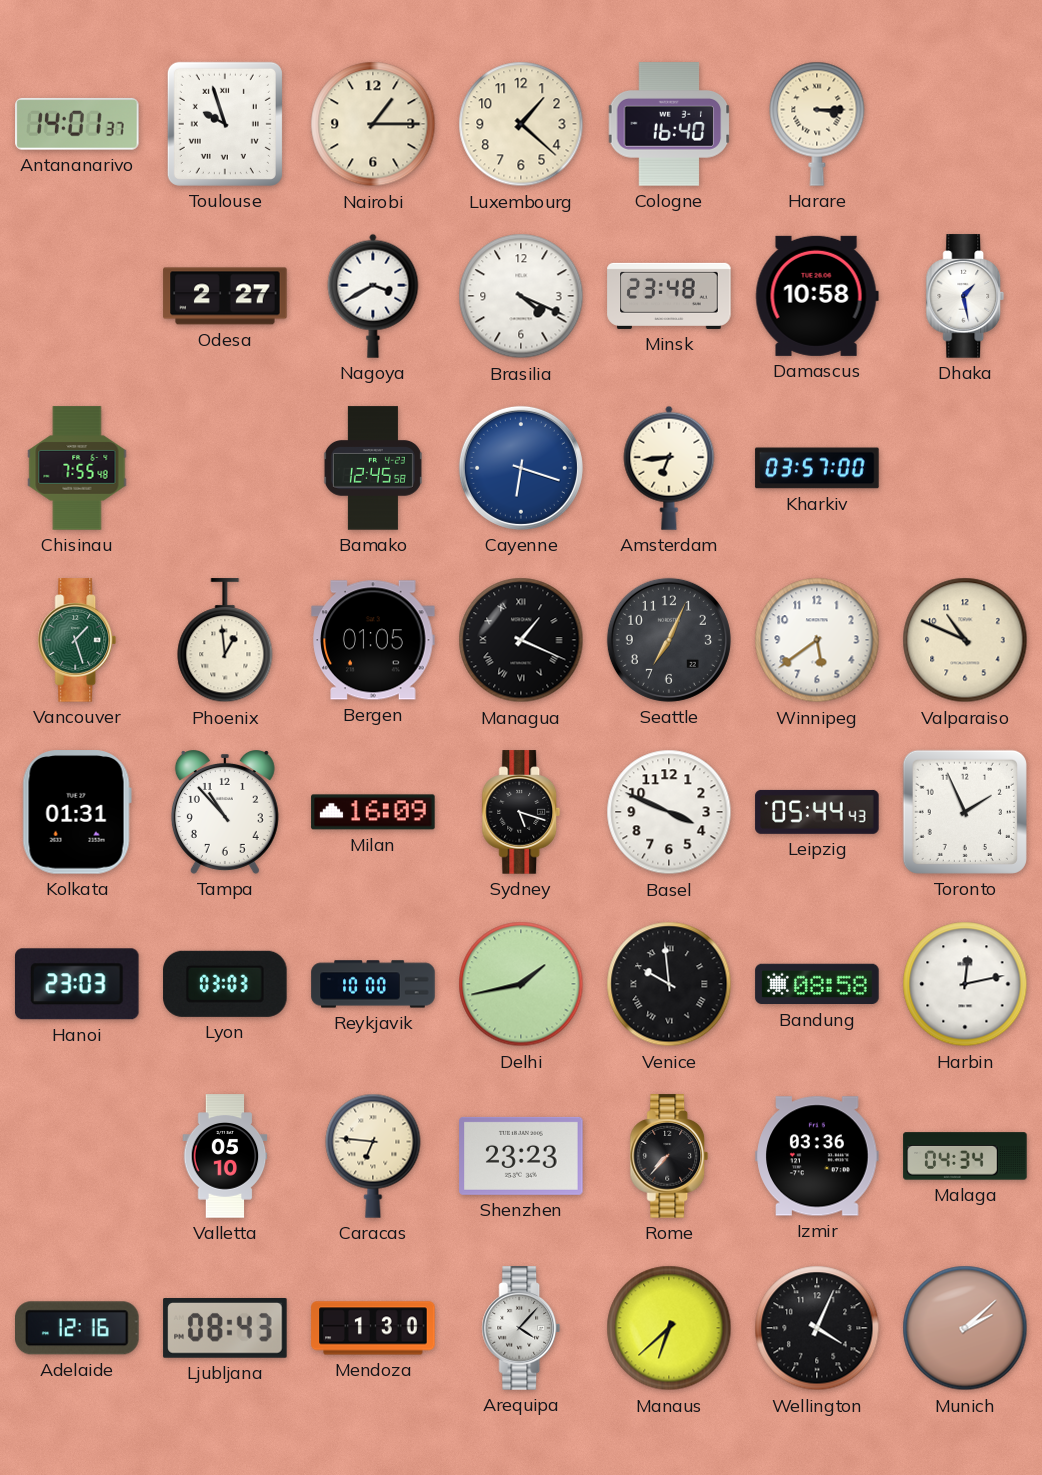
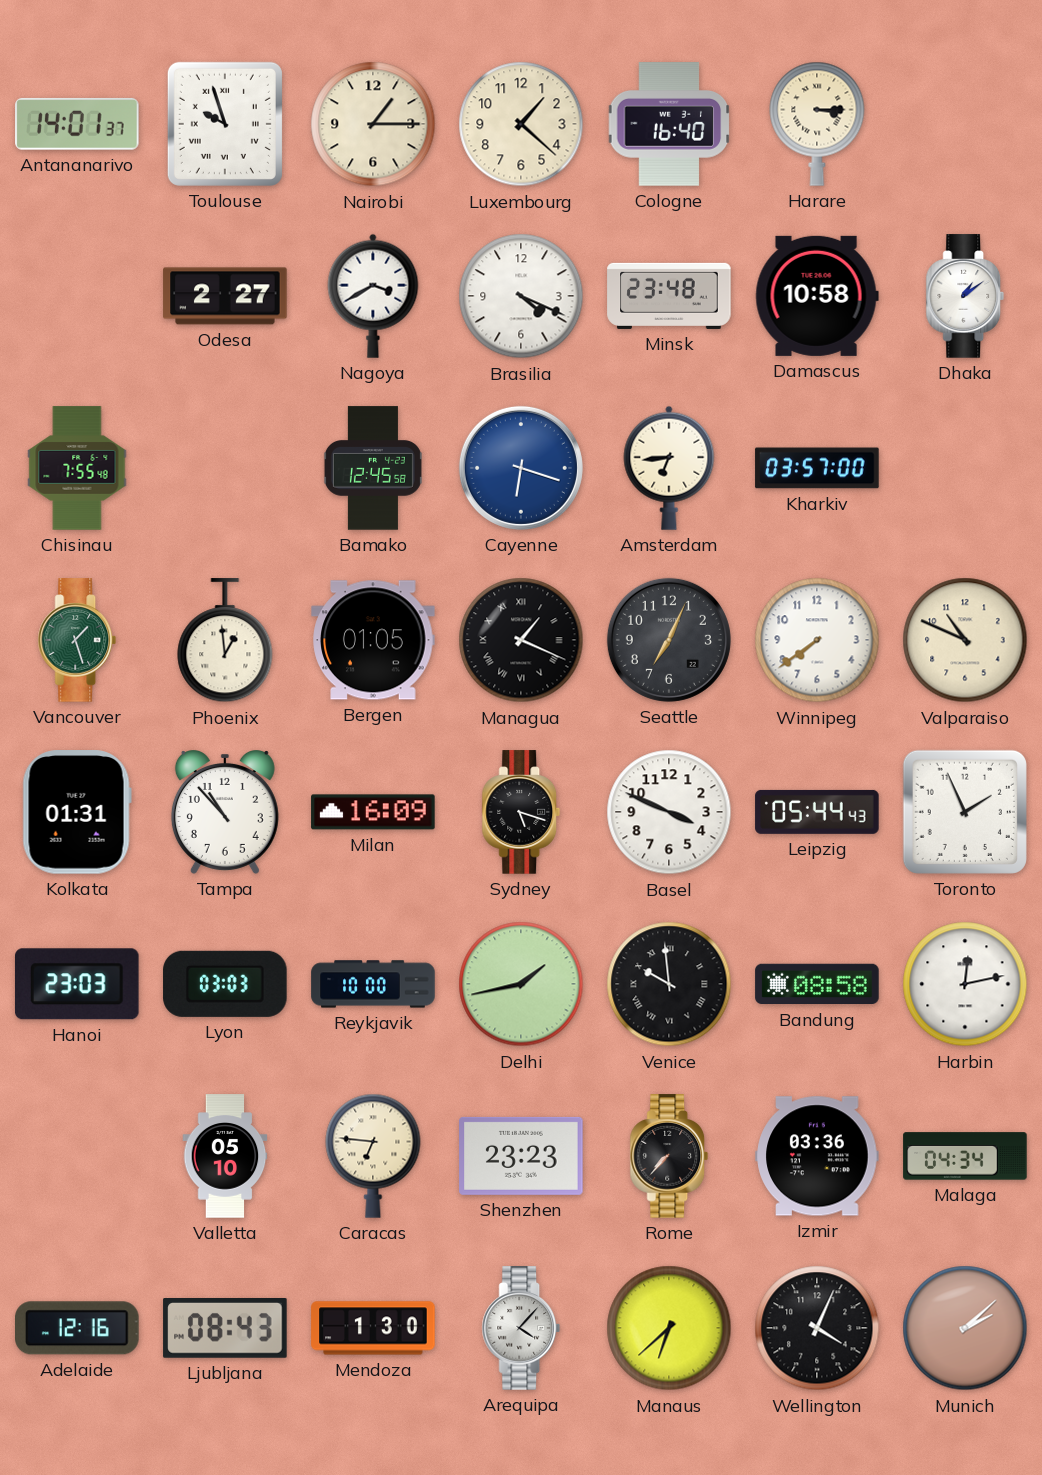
Dhaka: 1:28 -> 1:09
Winnipeg: 5:39 -> 7:39
